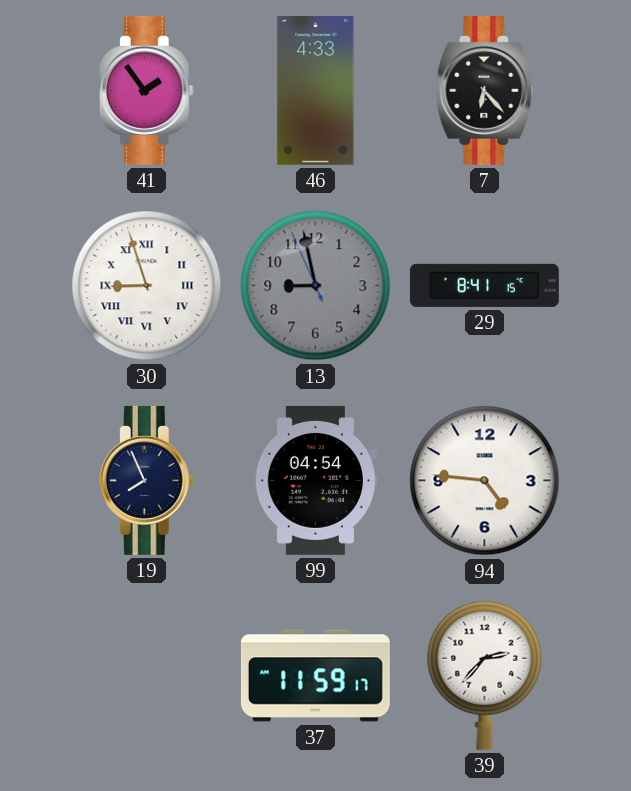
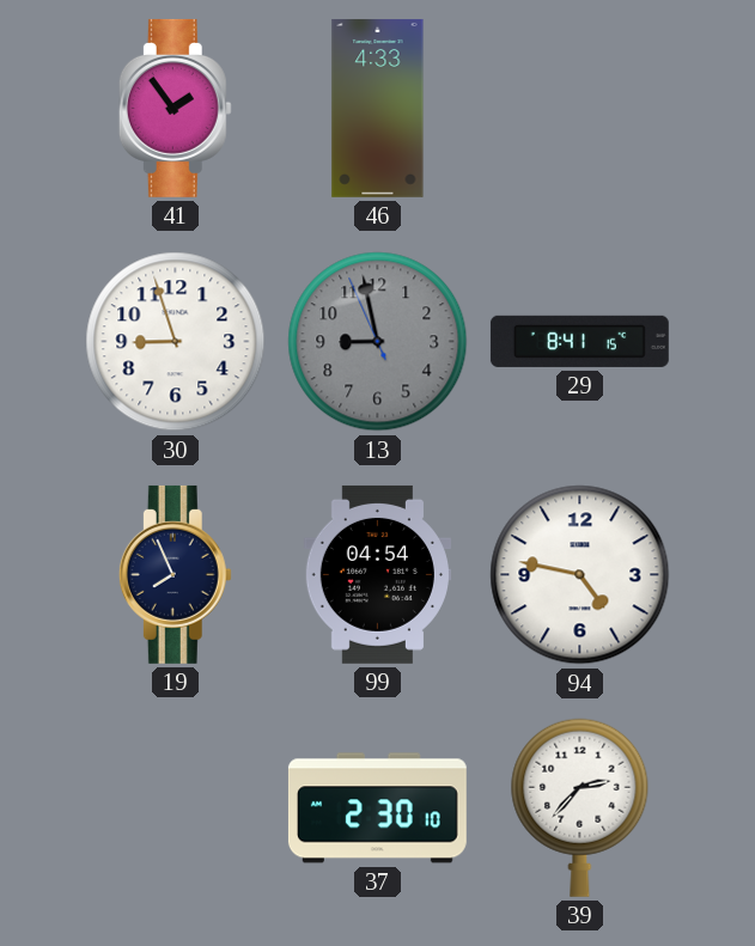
7: 6:23 -> none
30 numerals: Roman -> Arabic
94: 4:46 -> 4:47
37: 11:59 -> 2:30
